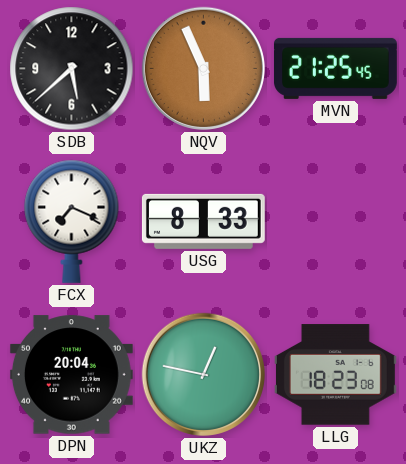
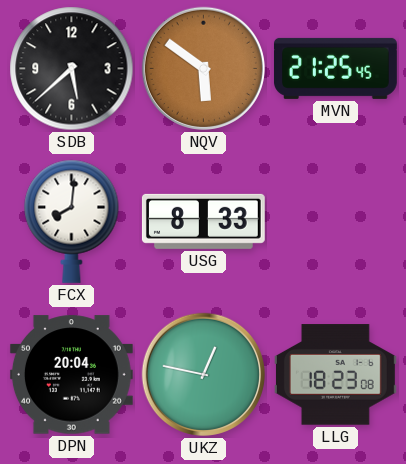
NQV: 5:56 -> 5:51
FCX: 7:19 -> 8:01
